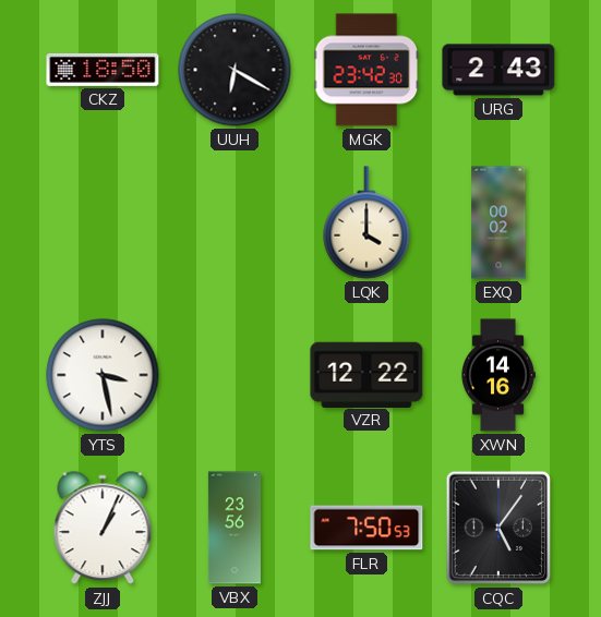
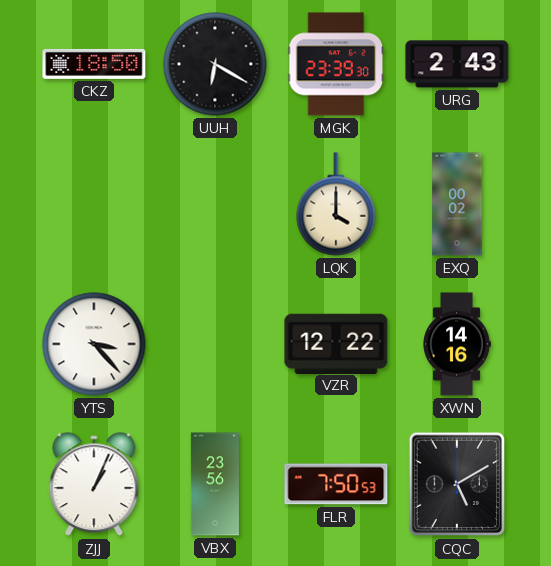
MGK: 23:42 -> 23:39
YTS: 3:28 -> 3:23
CQC: 5:06 -> 5:10
